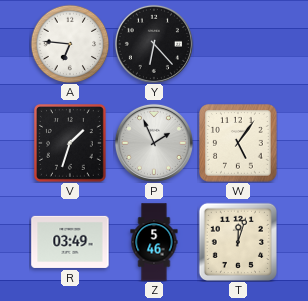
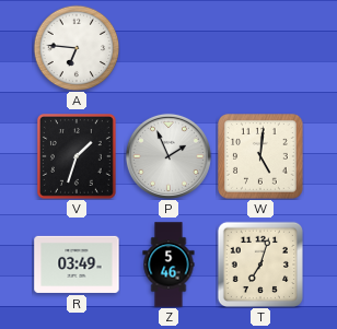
Y: 6:23 -> none
W: 5:06 -> 5:01
T: 12:03 -> 7:03
